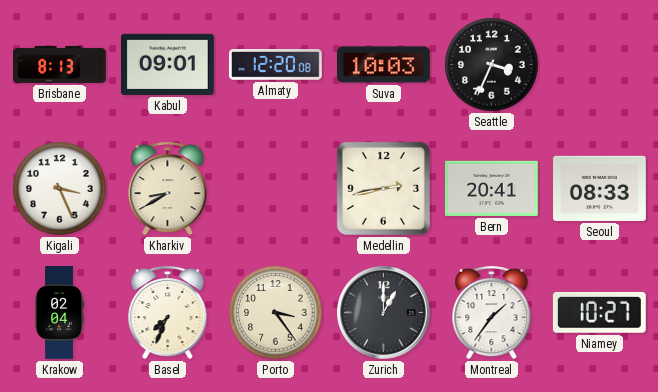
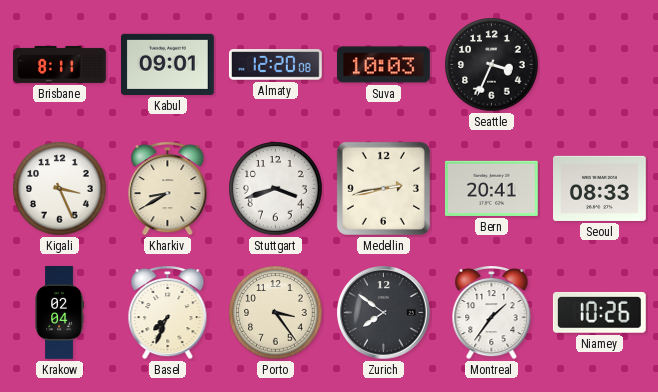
Brisbane: 8:13 -> 8:11
Stuttgart: none -> 3:42
Zurich: 1:00 -> 7:51
Niamey: 10:27 -> 10:26
